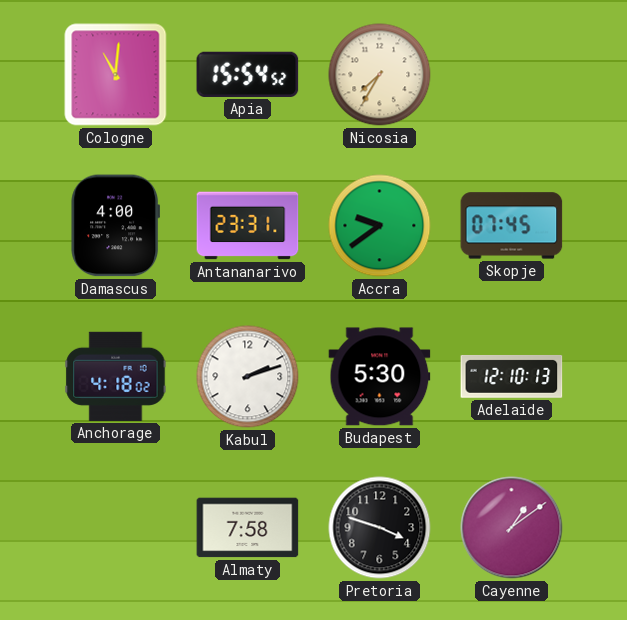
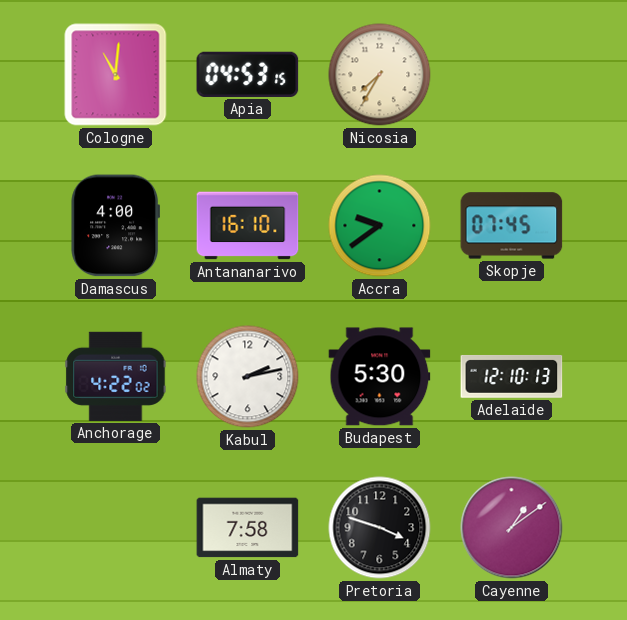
Apia: 15:54 -> 04:53
Antananarivo: 23:31 -> 16:10
Anchorage: 4:18 -> 4:22
Kabul: 2:12 -> 2:13
